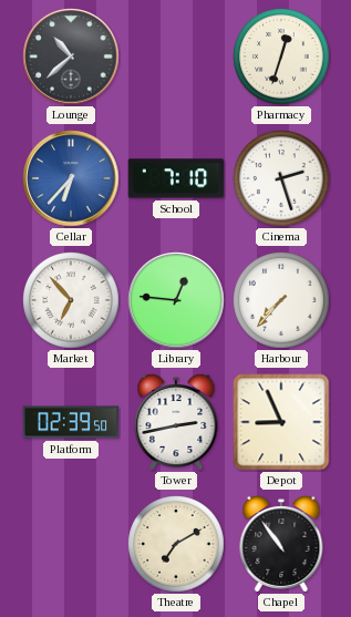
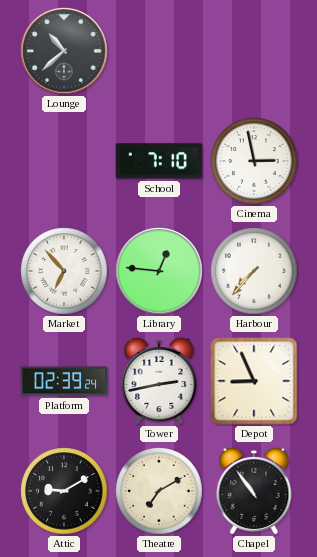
Pharmacy: 12:33 -> none
Cellar: 6:37 -> none
Cinema: 2:27 -> 2:58
Platform: 02:39:50 -> 02:39:24
Attic: none -> 9:10
